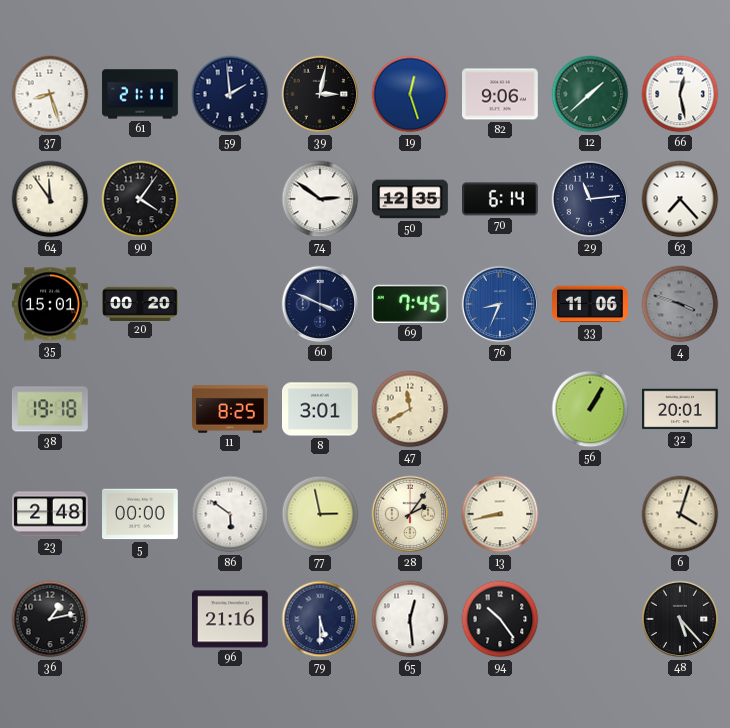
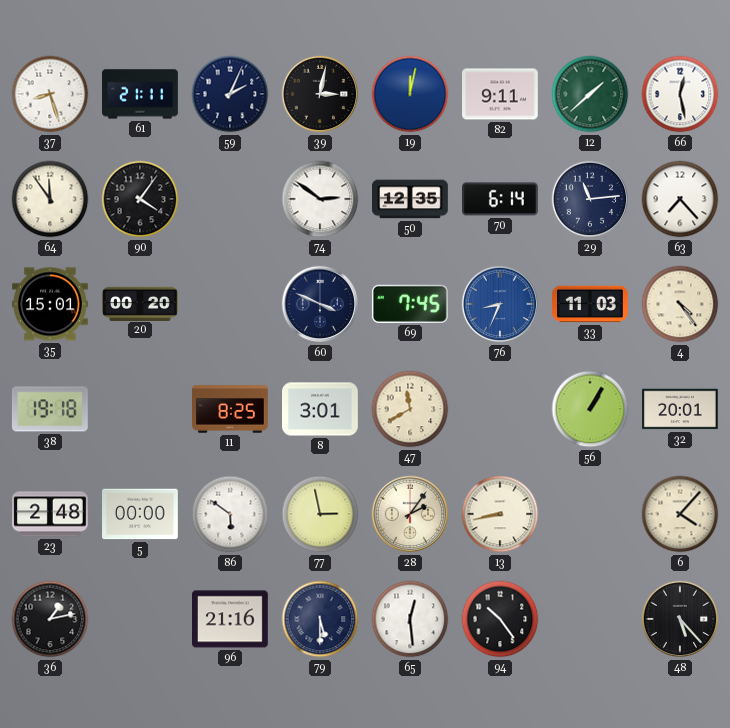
59: 1:59 -> 2:04
19: 12:27 -> 12:02
82: 9:06 -> 9:11
33: 11:06 -> 11:03
4: 3:48 -> 4:24
4 dial: grey -> cream
6: 4:03 -> 4:07
